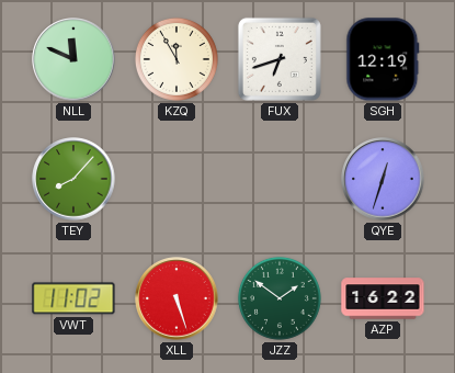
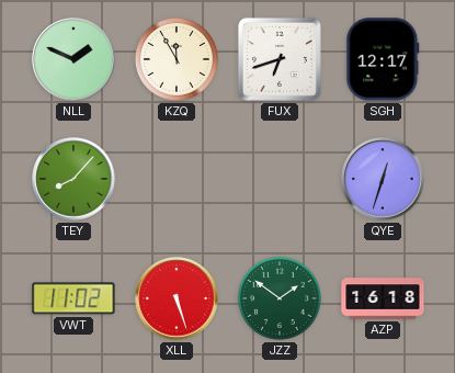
NLL: 11:49 -> 1:49
SGH: 12:19 -> 12:17
AZP: 16:22 -> 16:18
